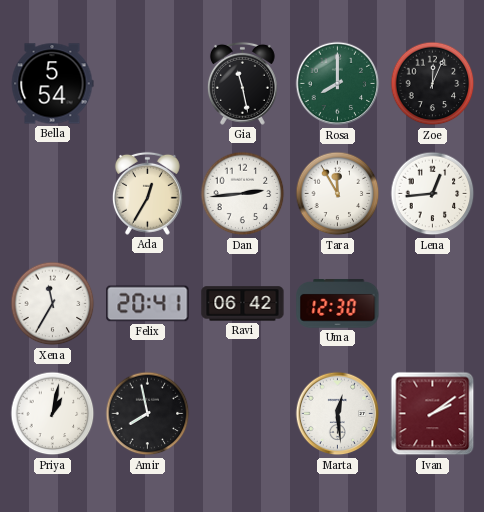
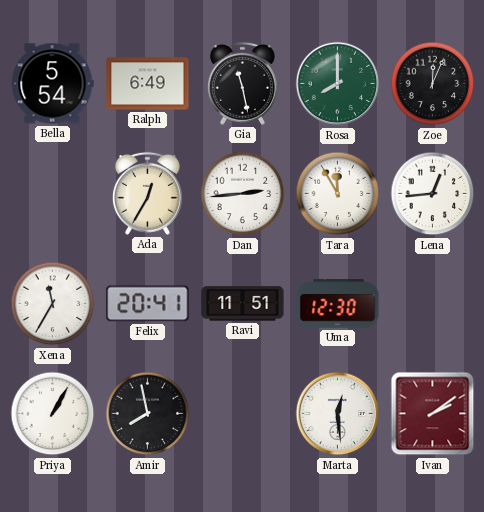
Ralph: none -> 6:49
Ravi: 06:42 -> 11:51
Priya: 1:02 -> 1:05
